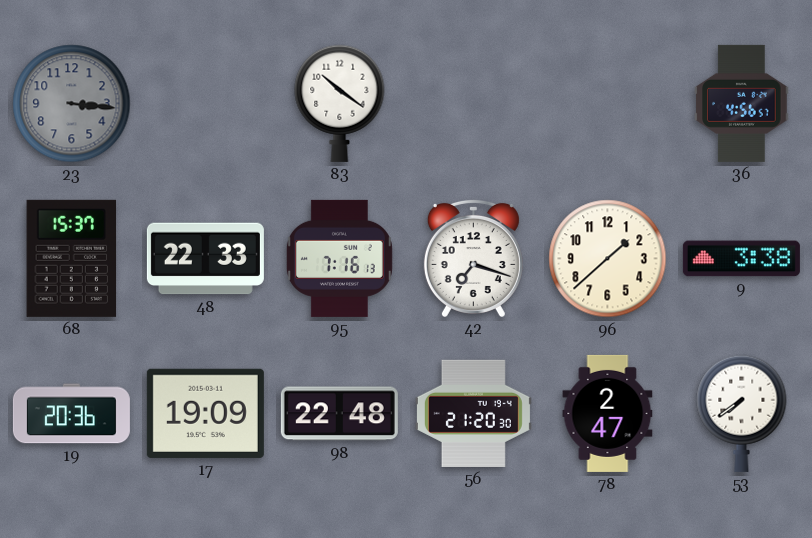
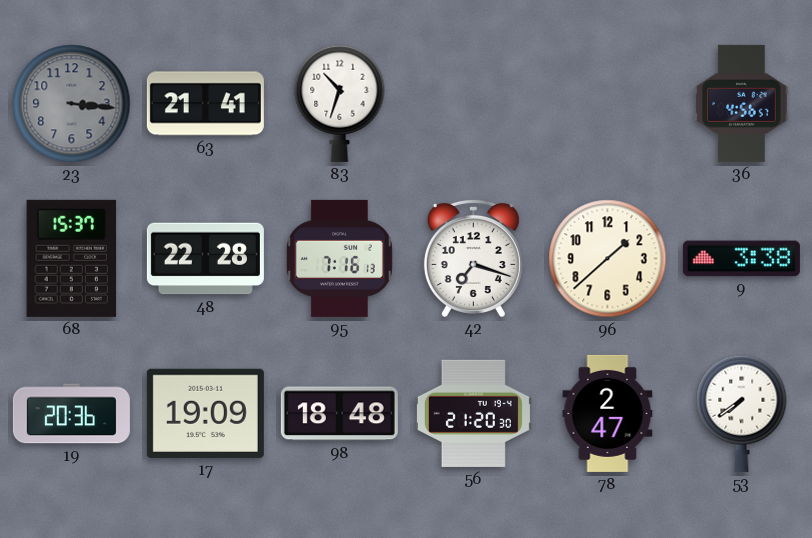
63: none -> 21:41
83: 10:21 -> 10:33
48: 22:33 -> 22:28
98: 22:48 -> 18:48
